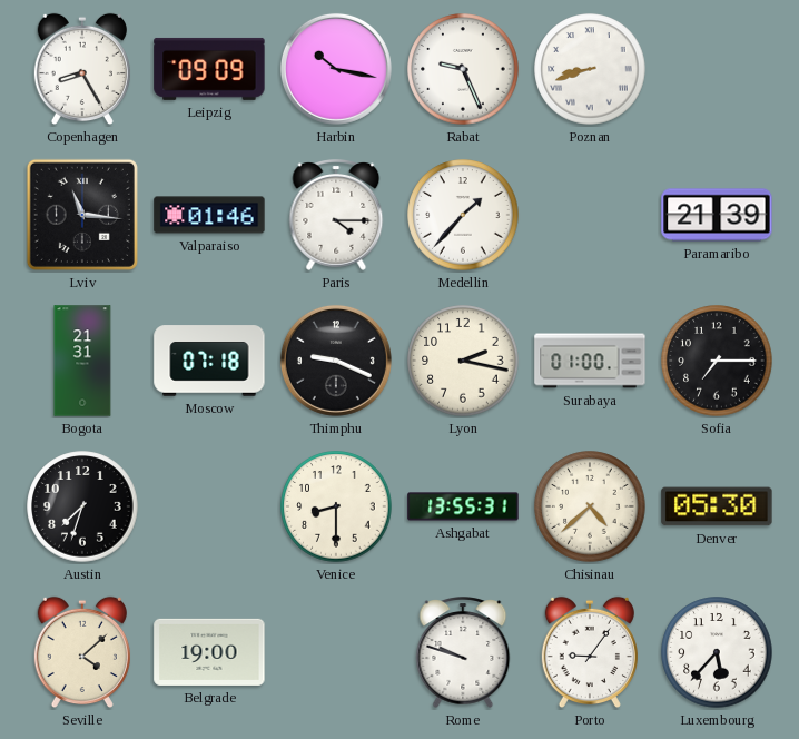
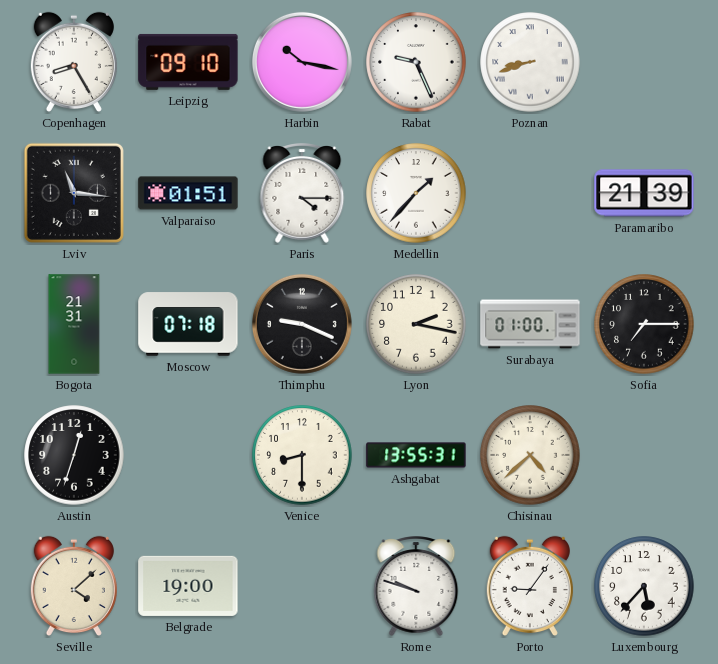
Leipzig: 09:09 -> 09:10
Valparaiso: 01:46 -> 01:51
Austin: 7:33 -> 12:33
Denver: 05:30 -> none
